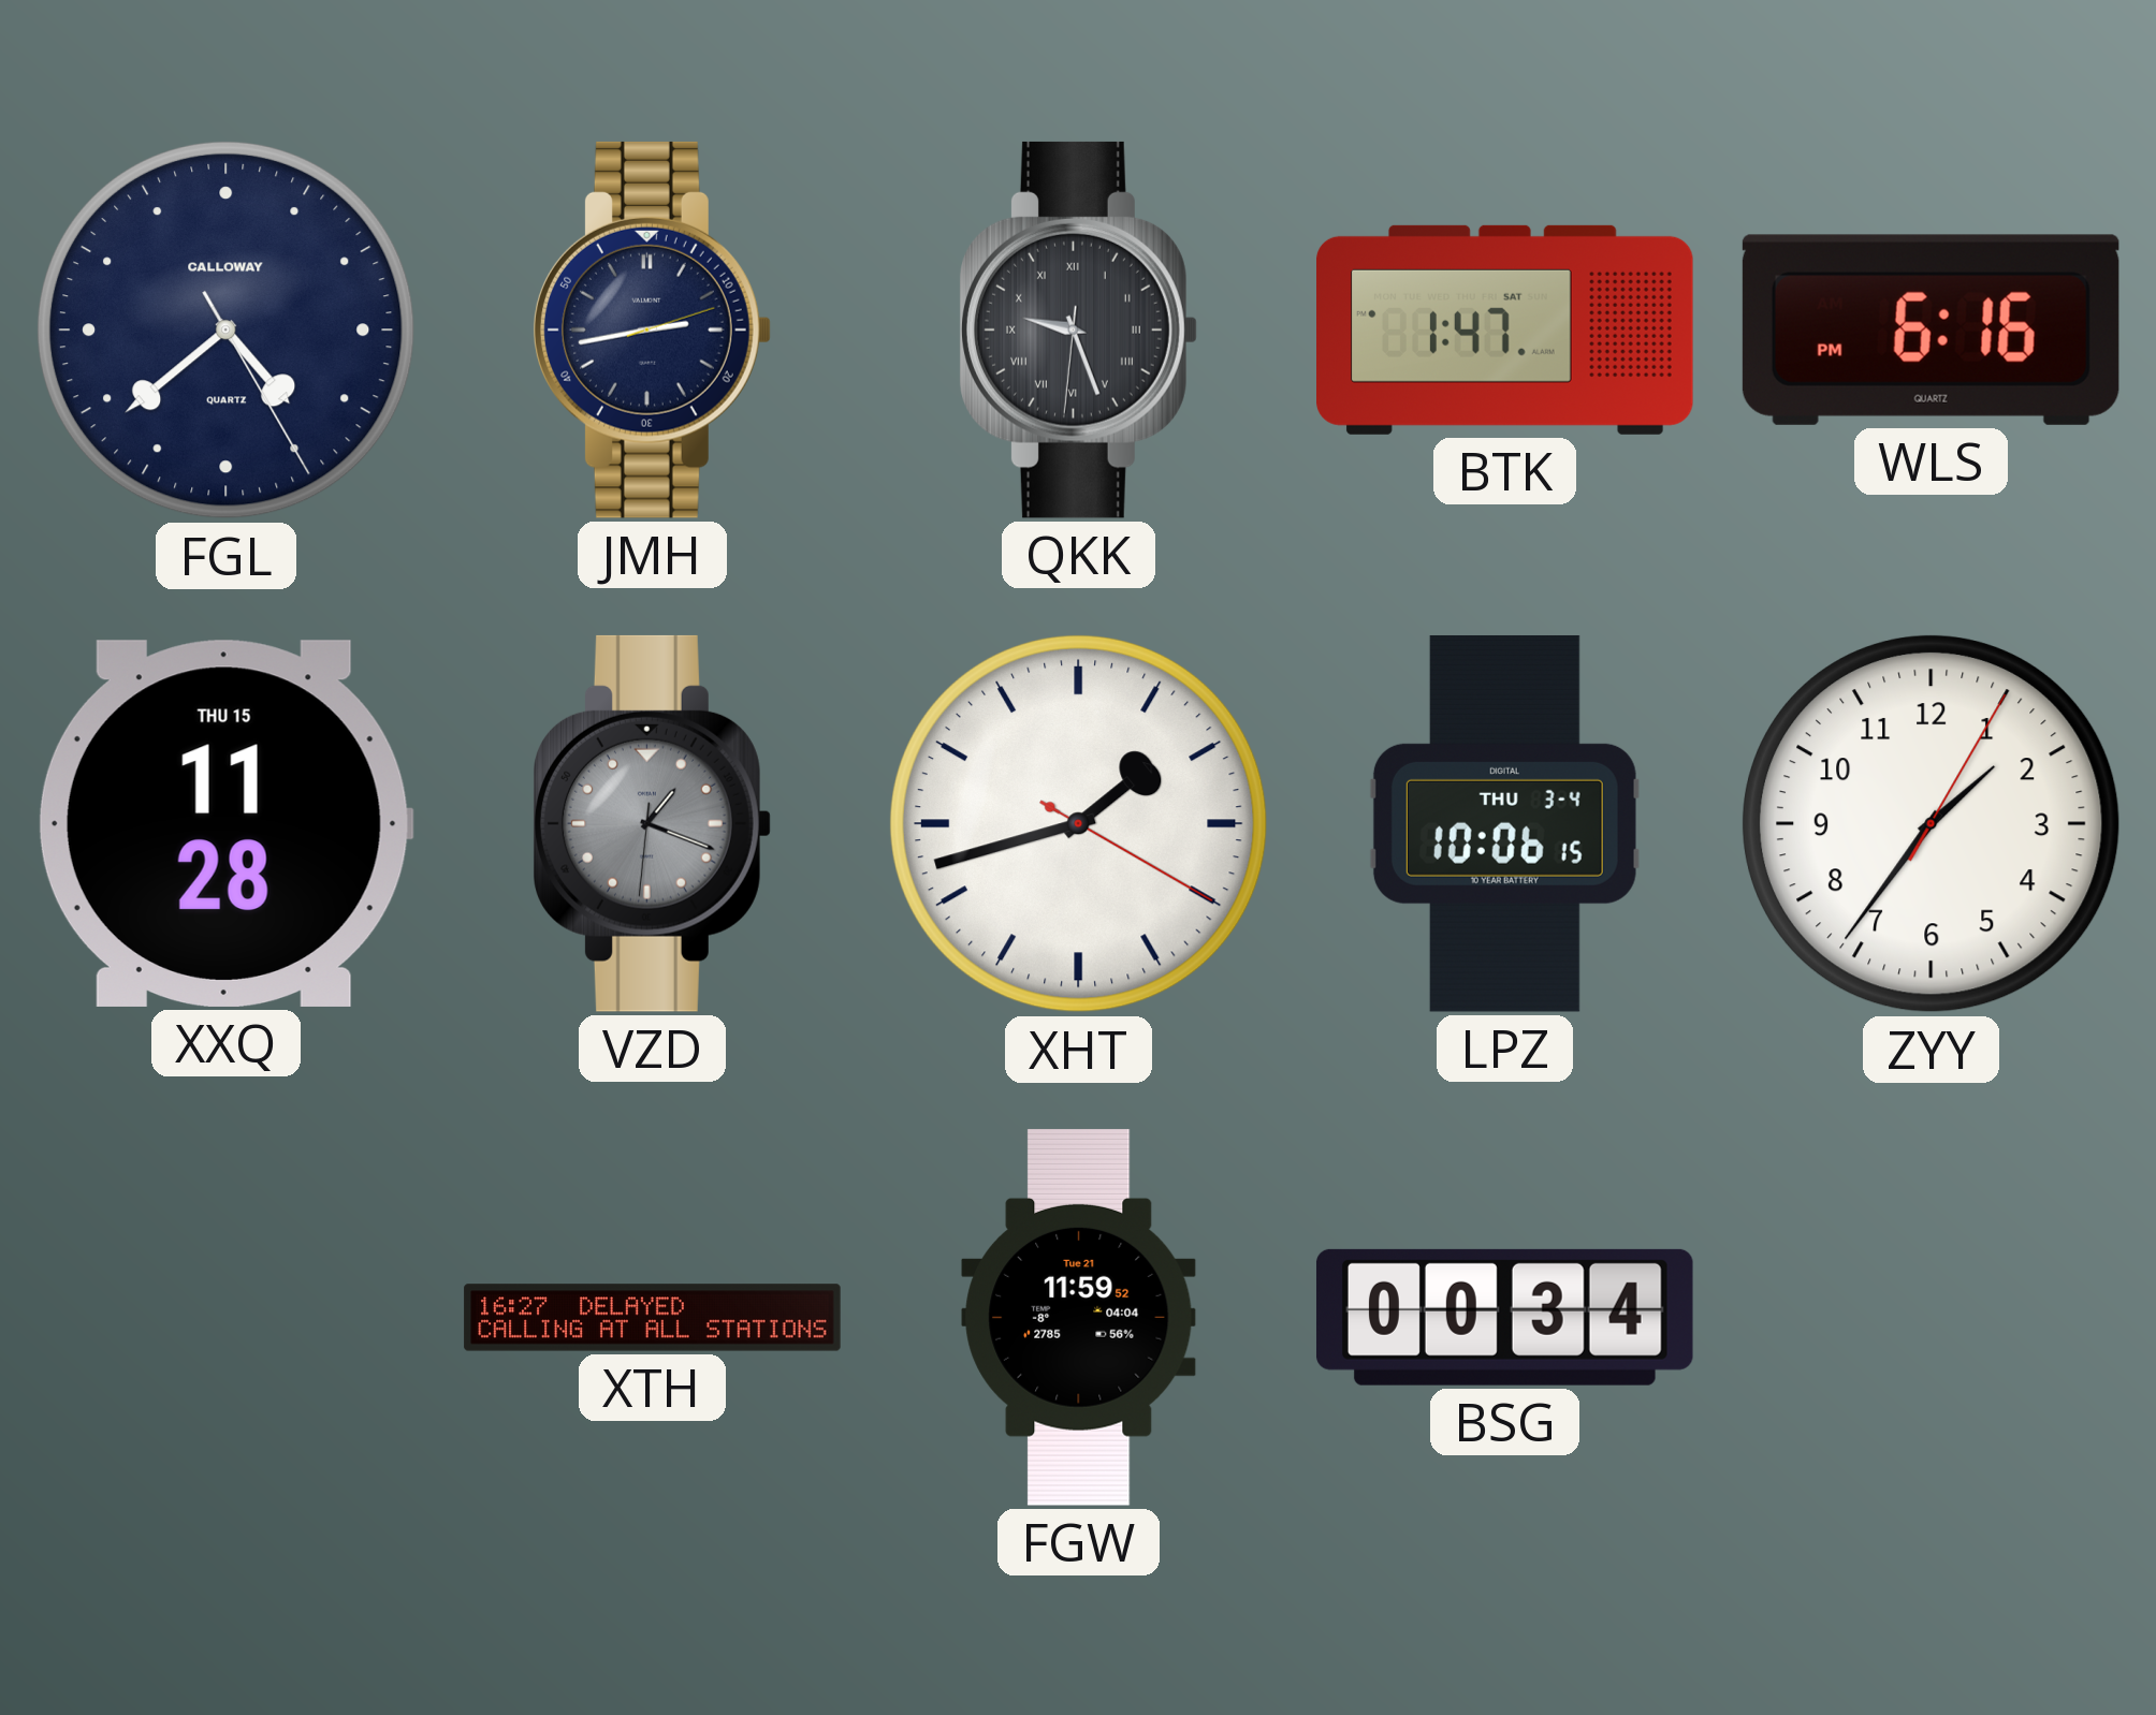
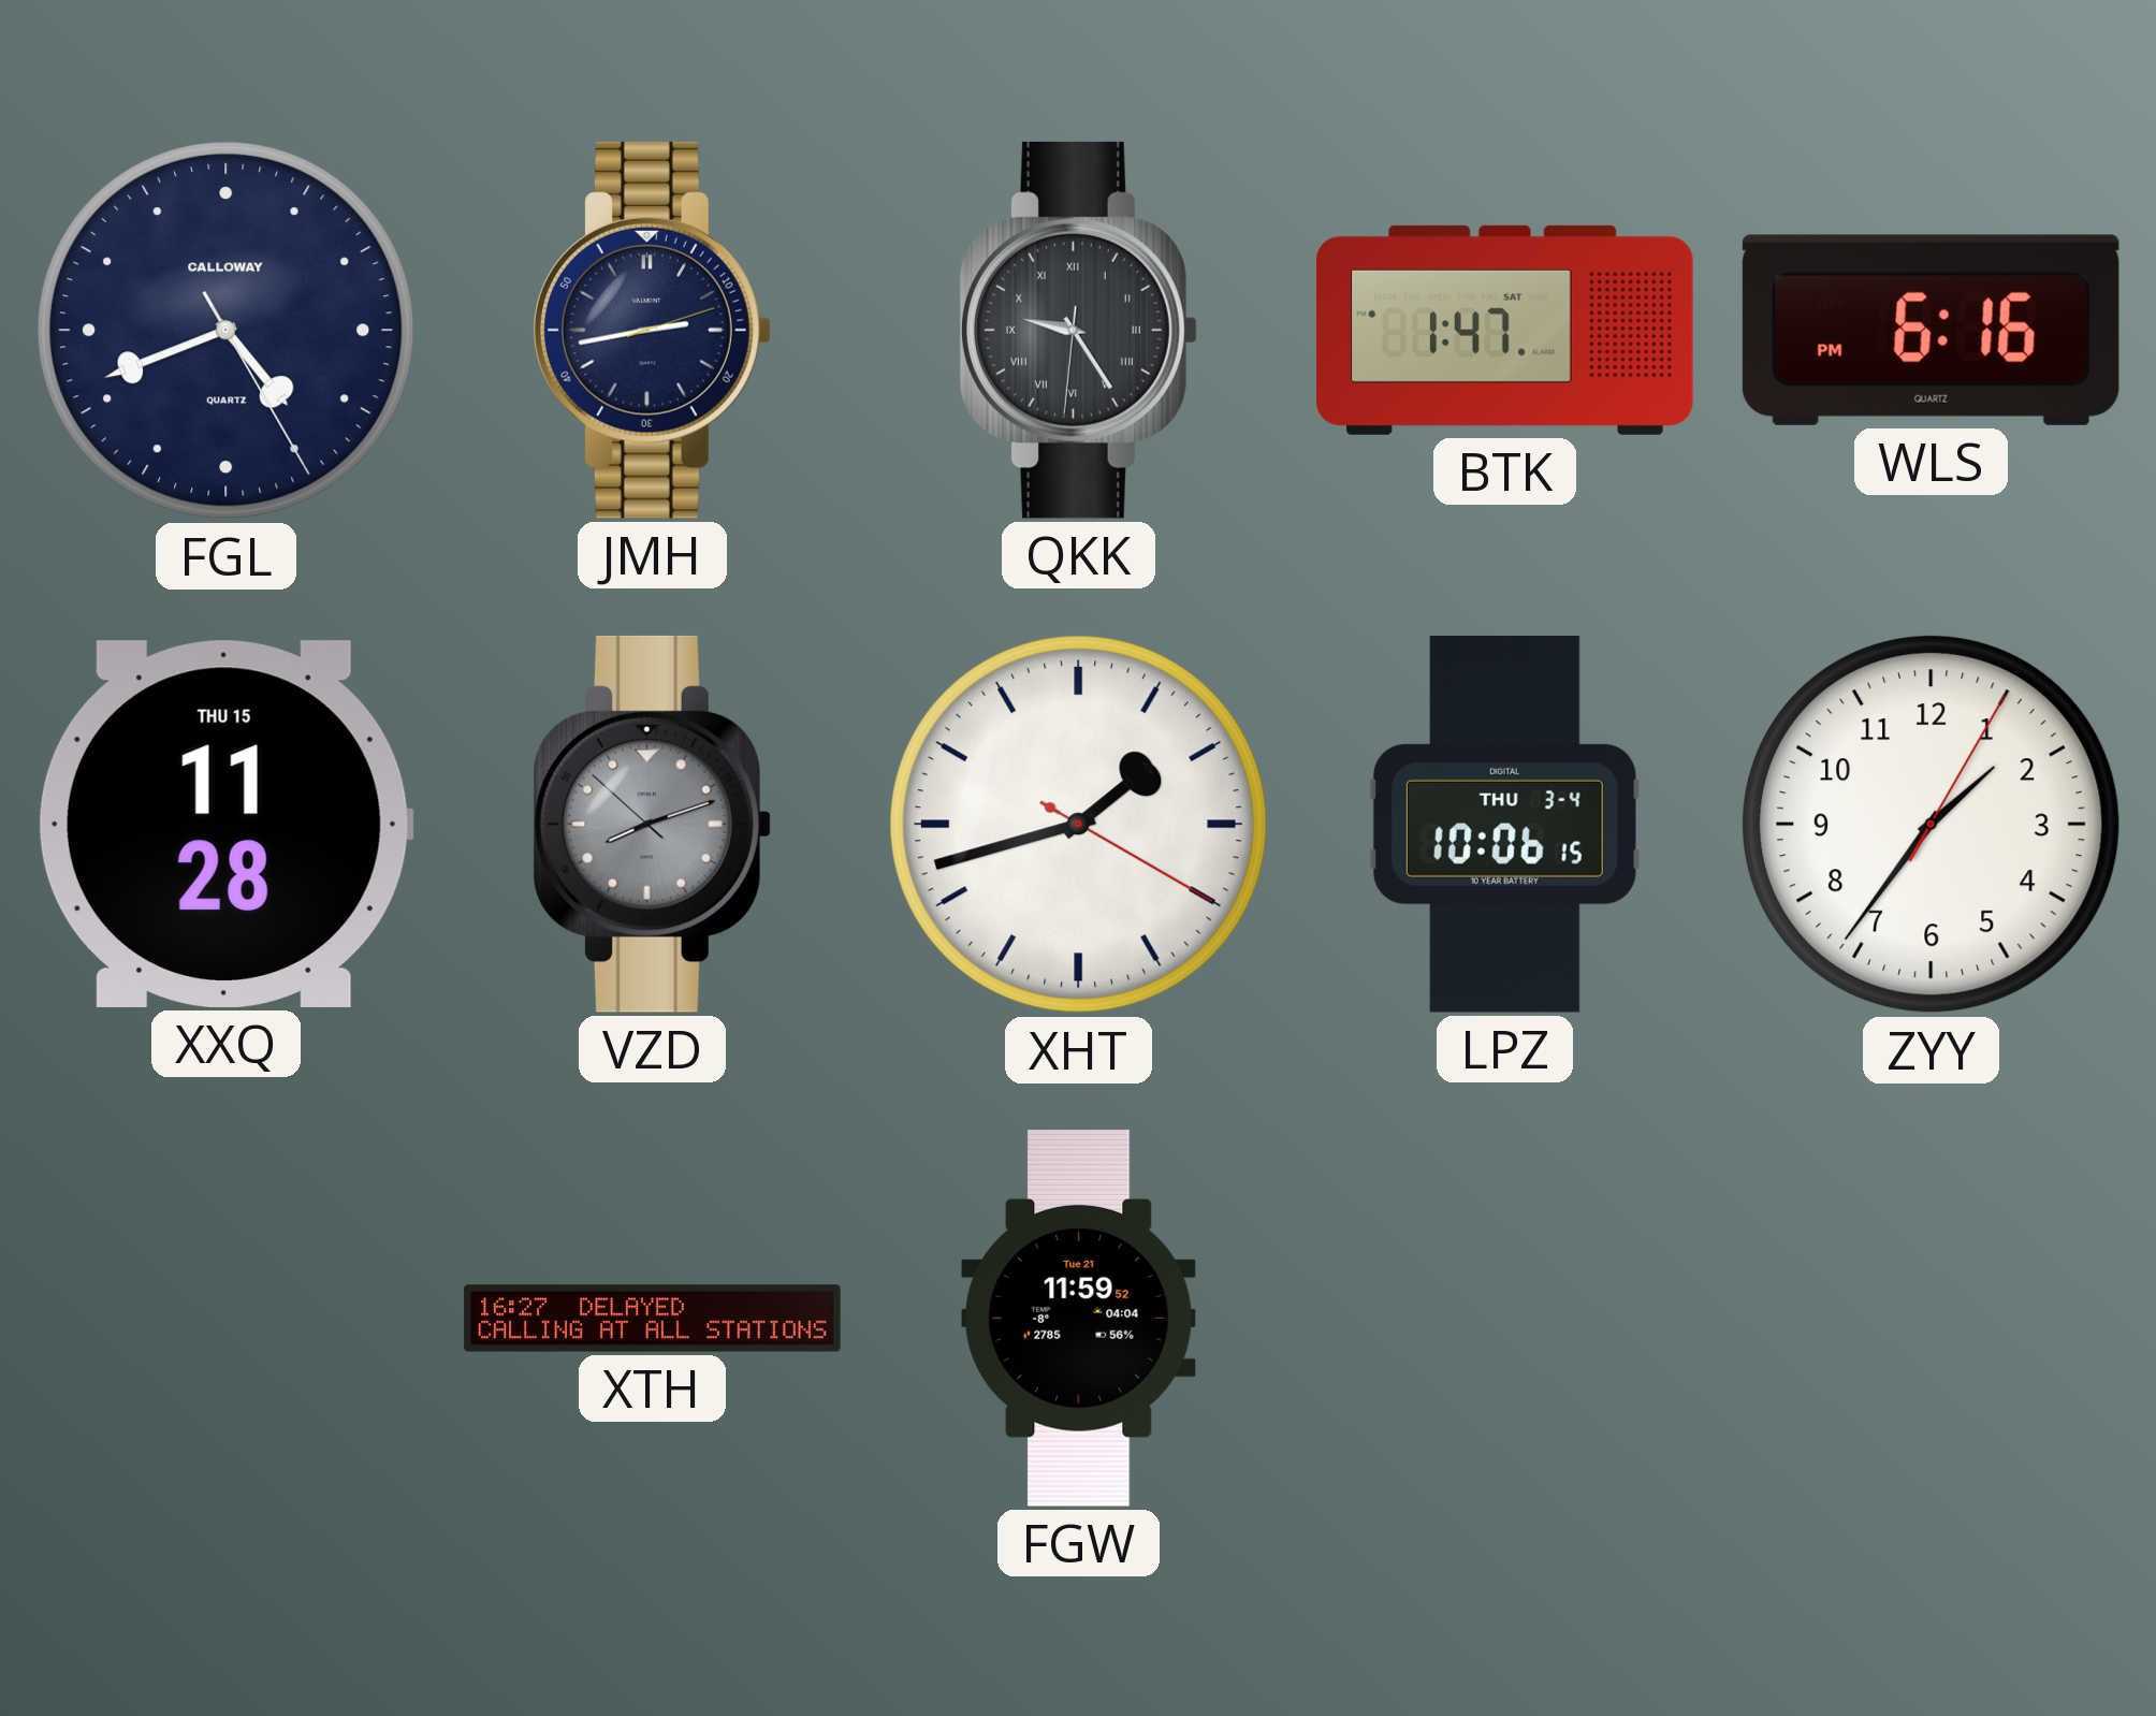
FGL: 4:38 -> 4:41
QKK: 9:26 -> 9:24
VZD: 1:18 -> 8:11
BSG: 00:34 -> none
